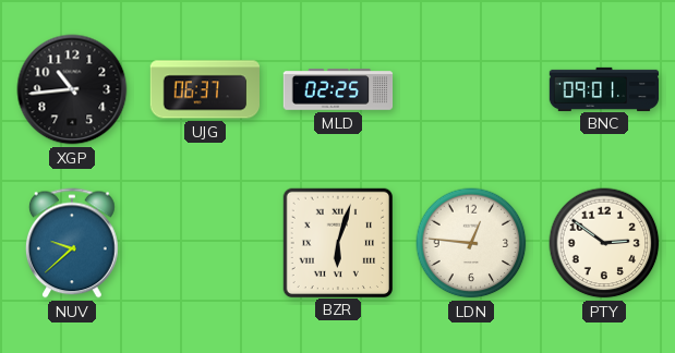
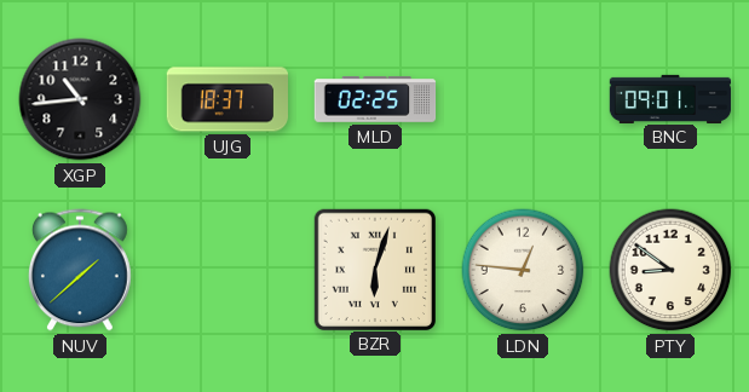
UJG: 06:37 -> 18:37
NUV: 9:38 -> 1:38
PTY: 2:51 -> 8:51
